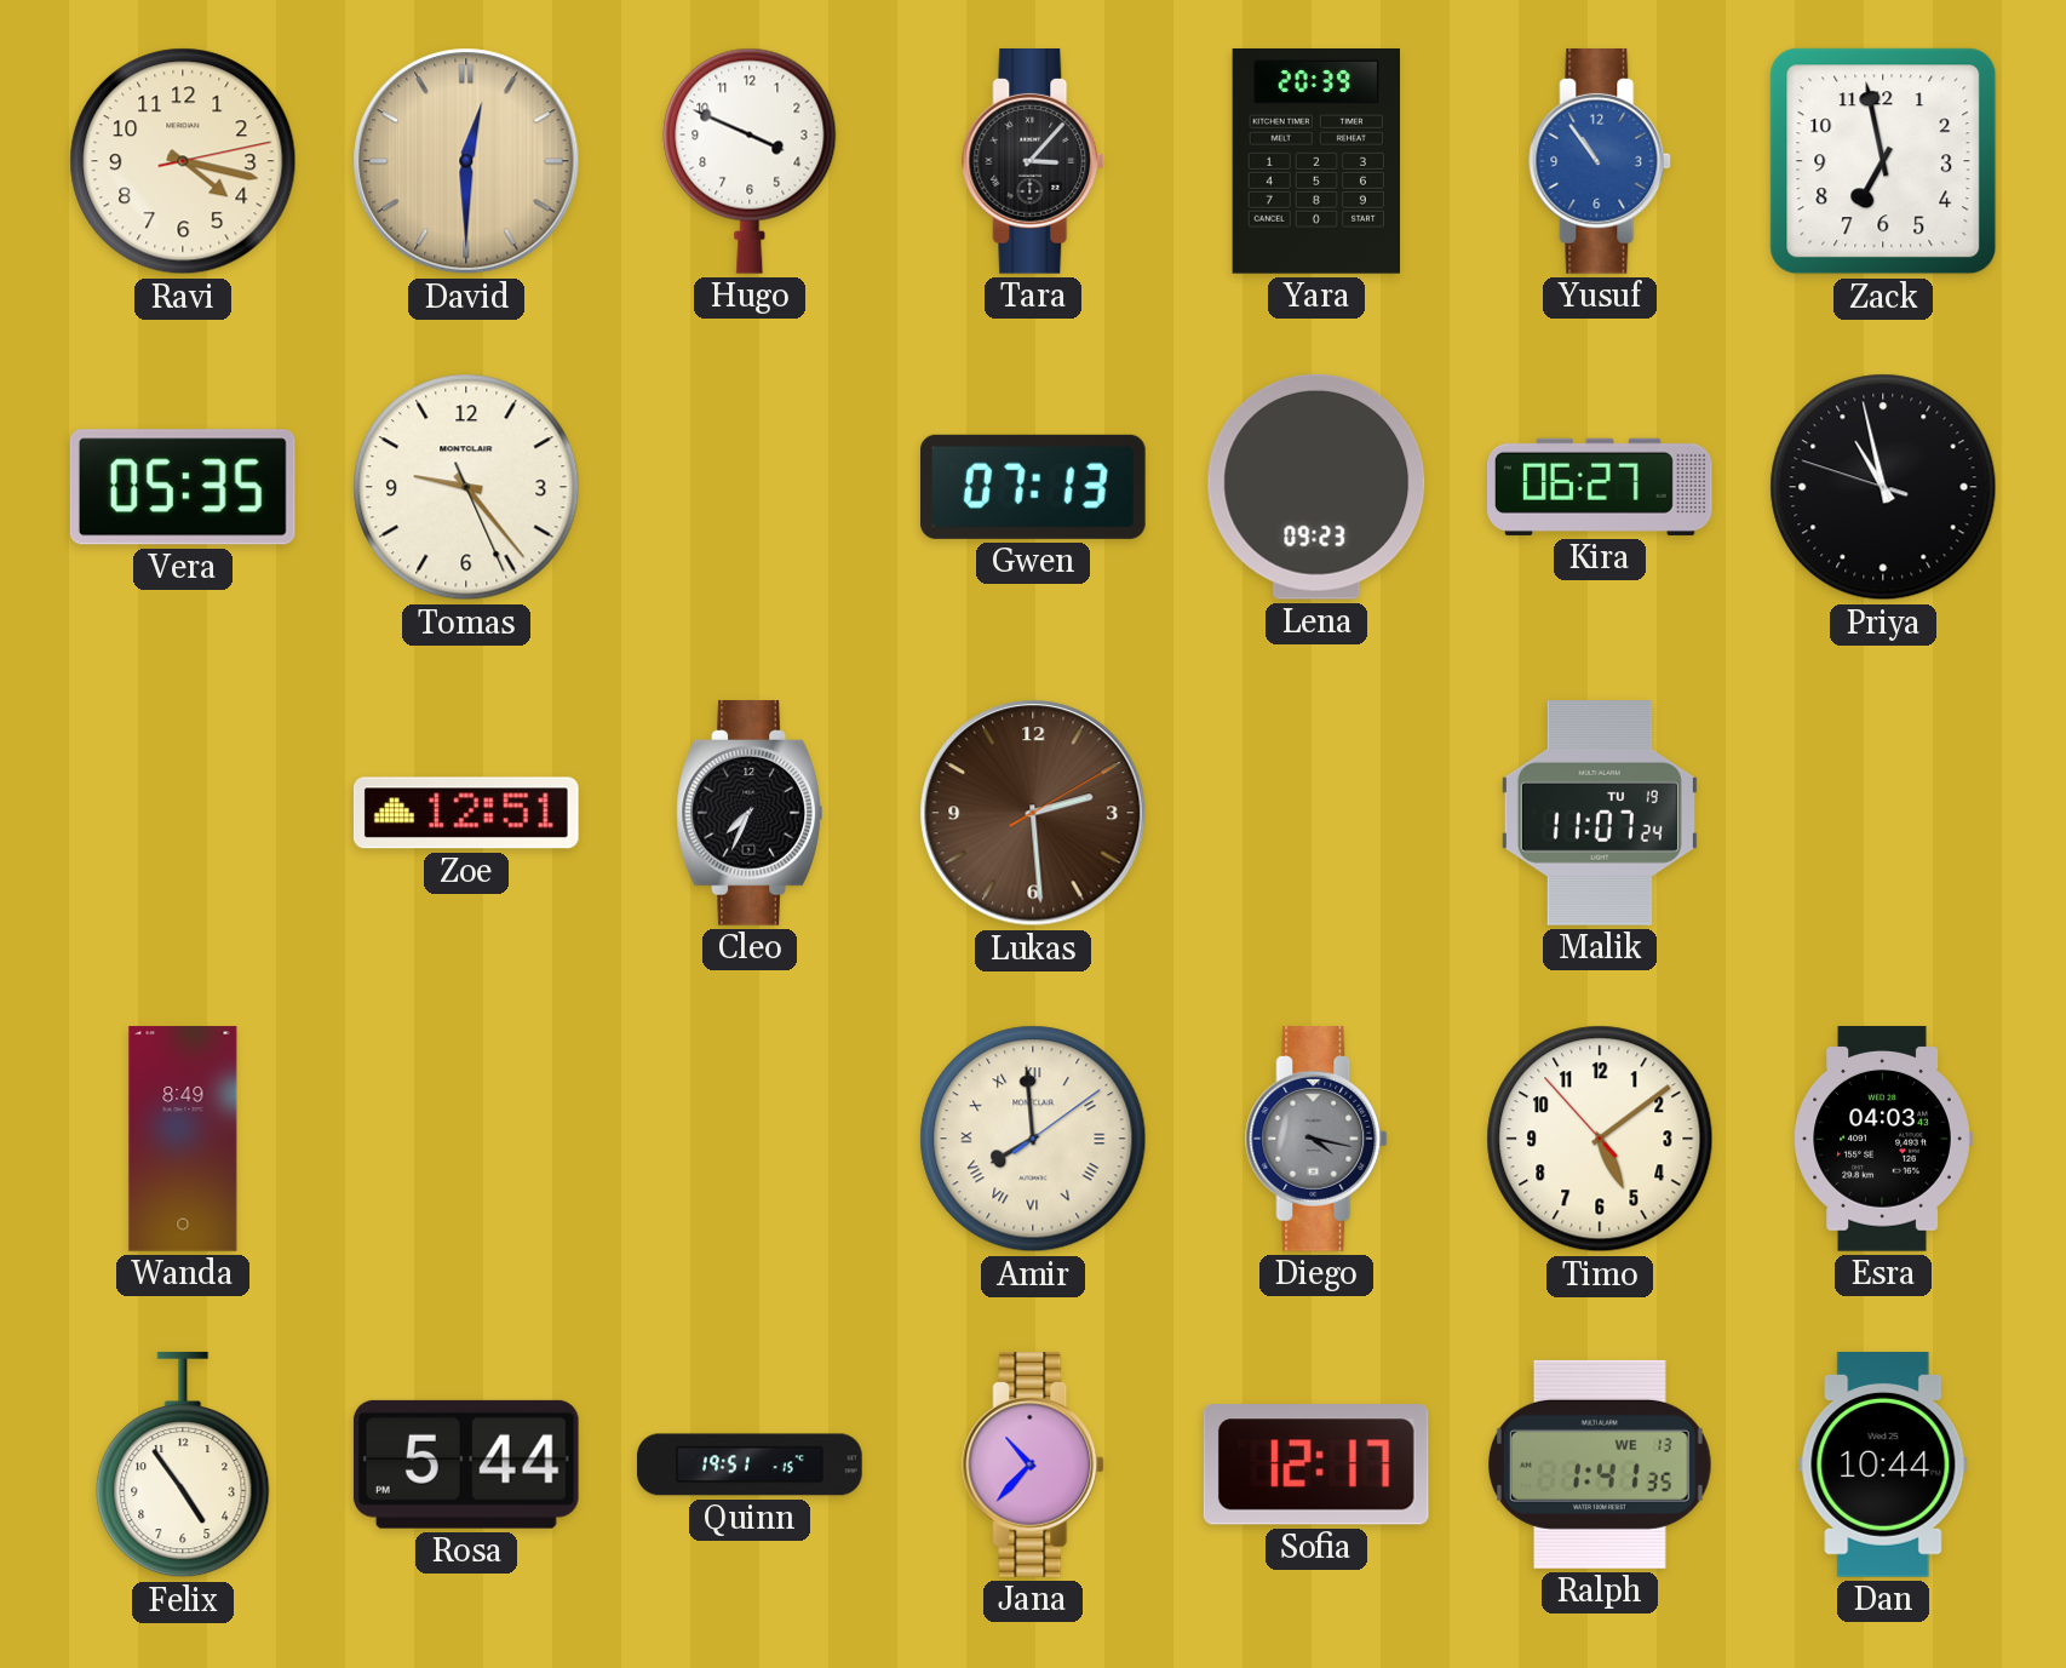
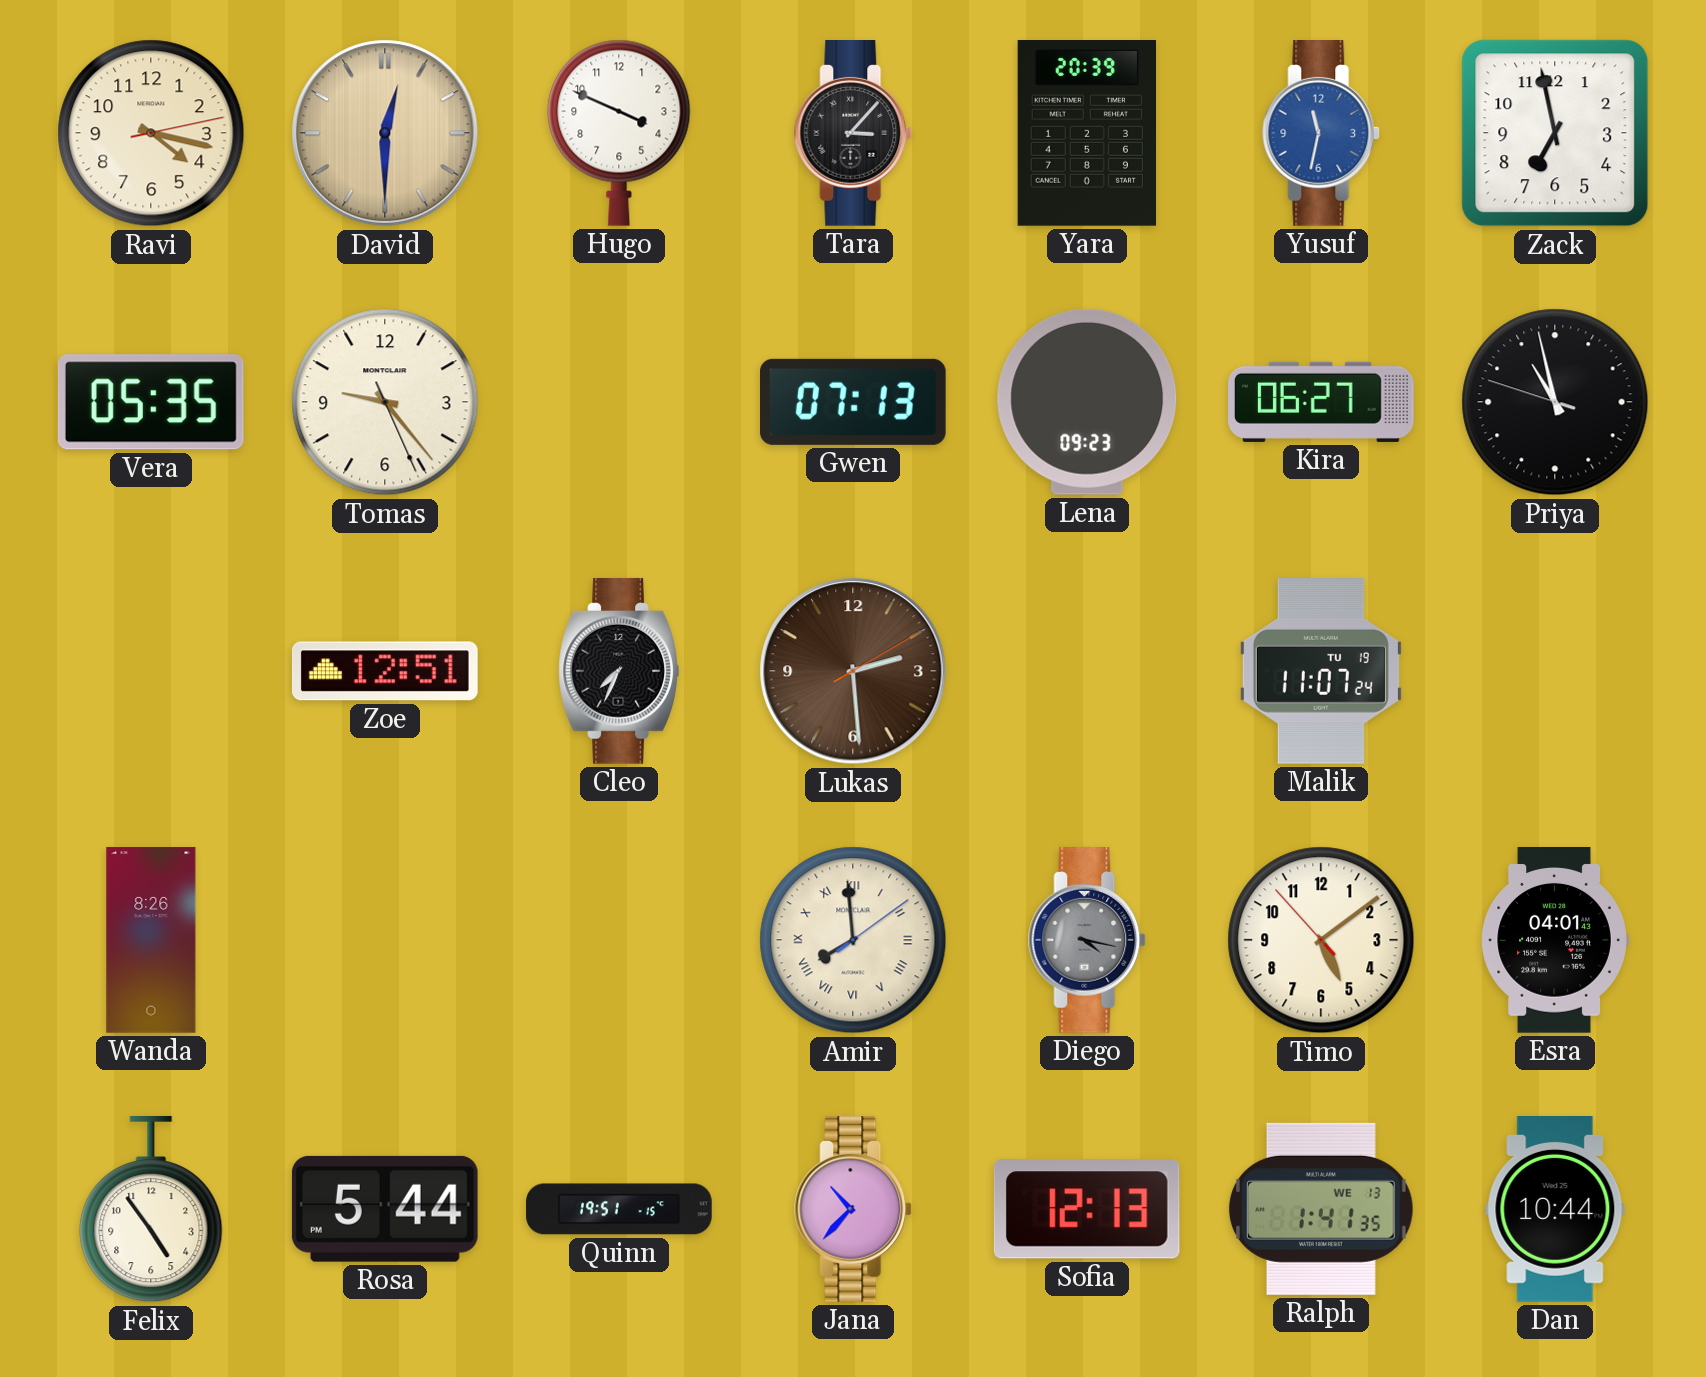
Yusuf: 10:54 -> 11:32
Wanda: 8:49 -> 8:26
Esra: 04:03 -> 04:01
Sofia: 12:17 -> 12:13
